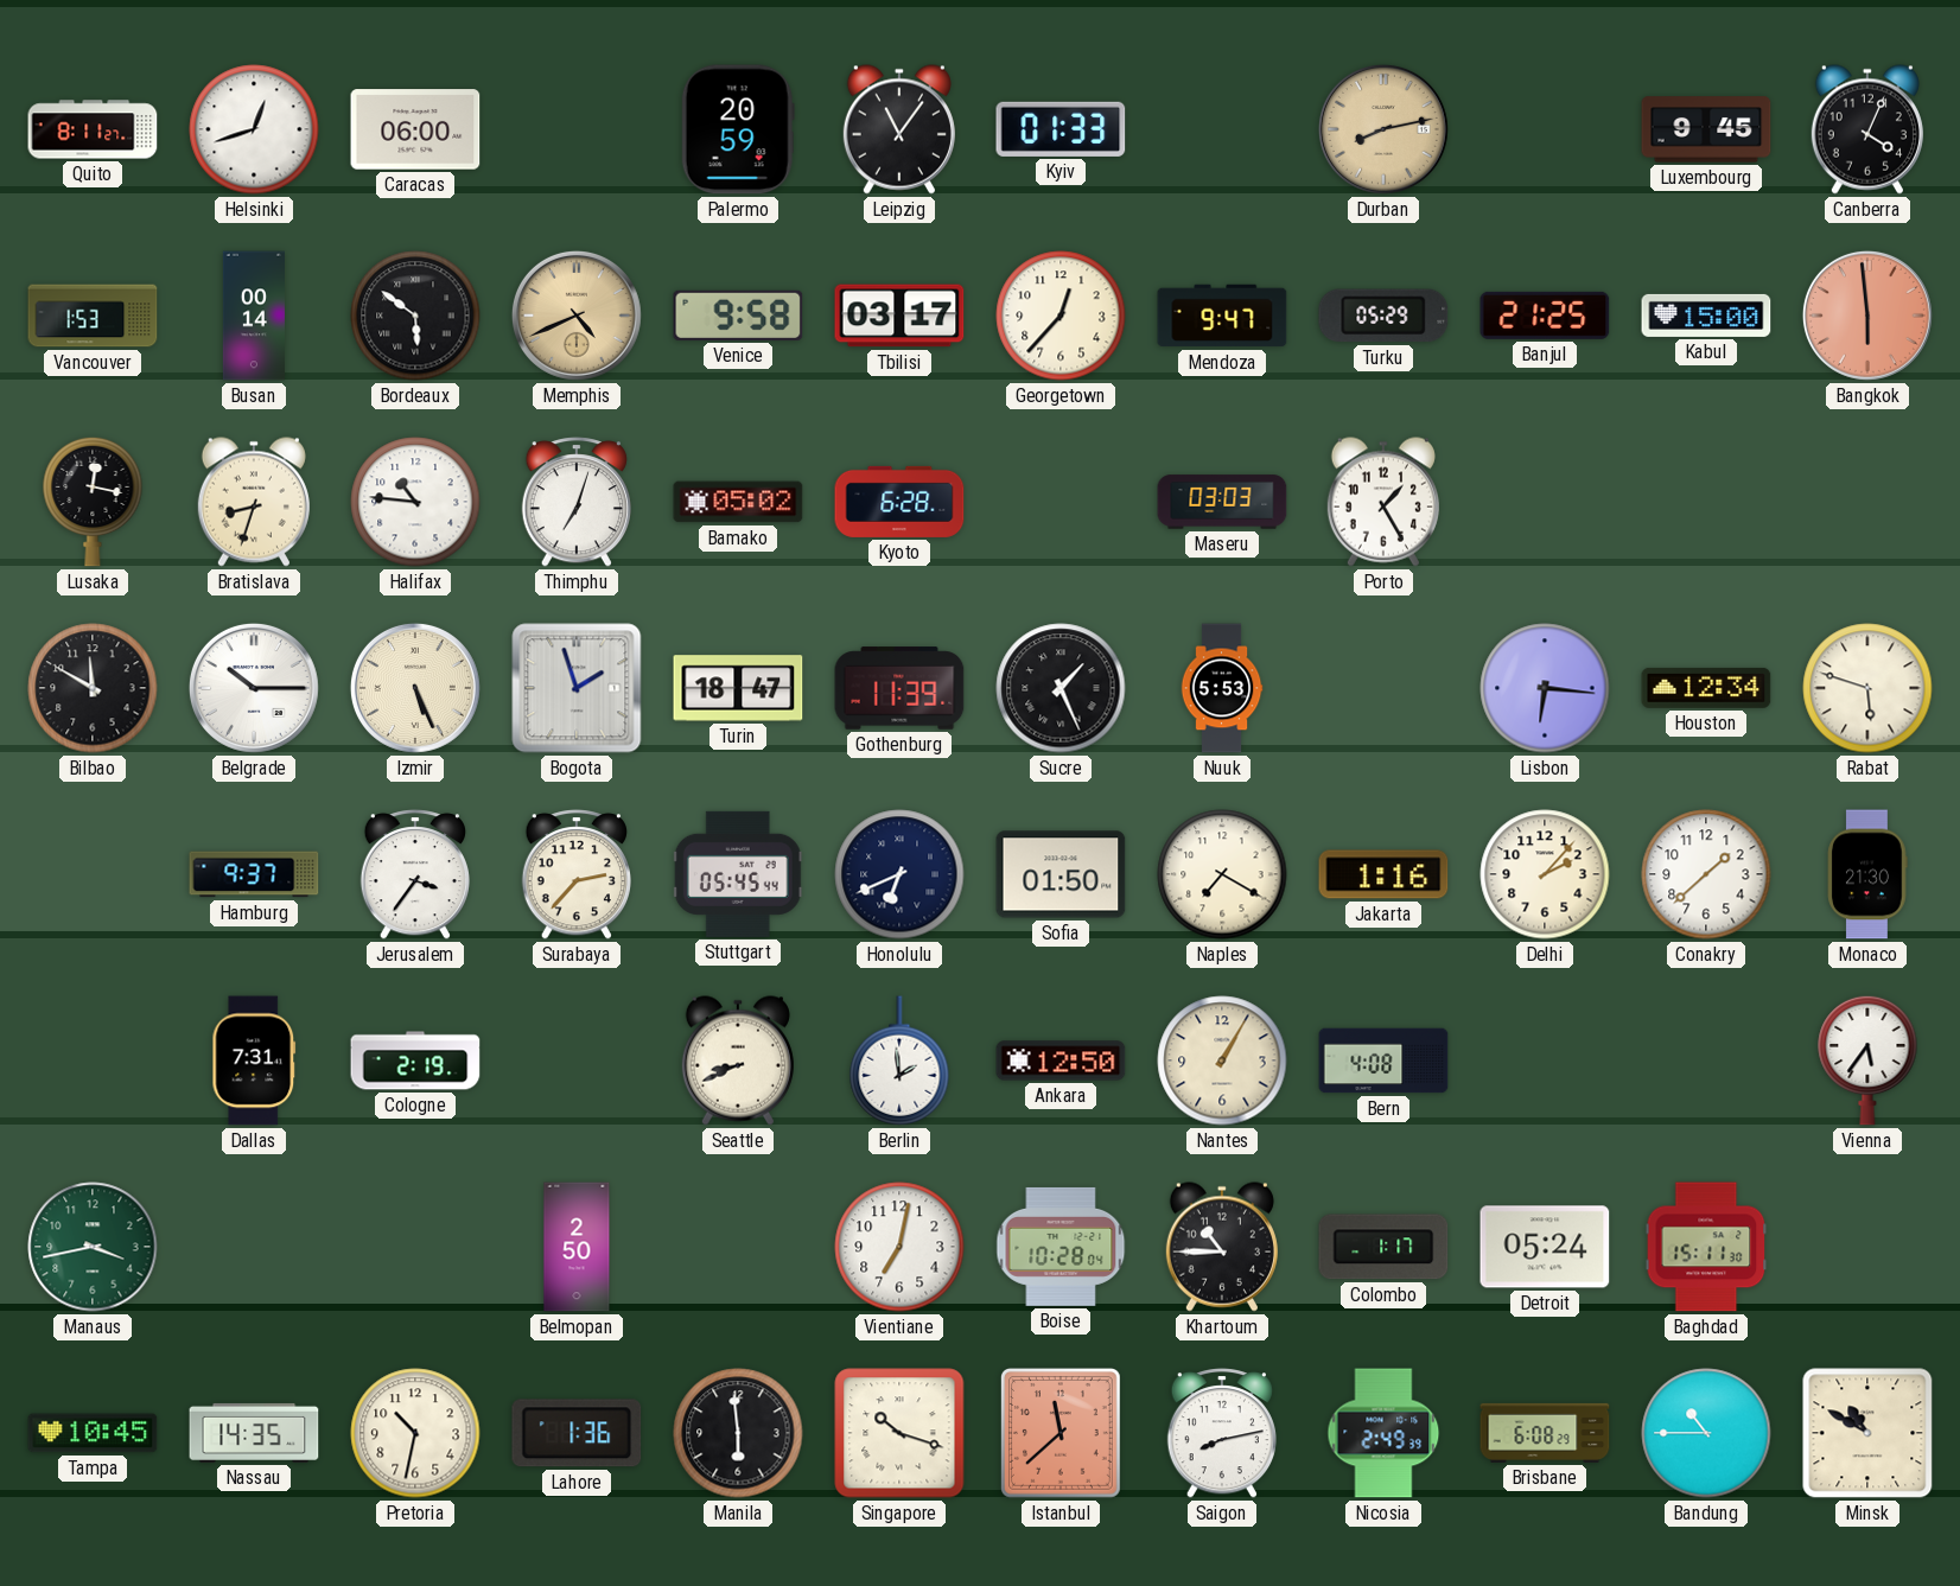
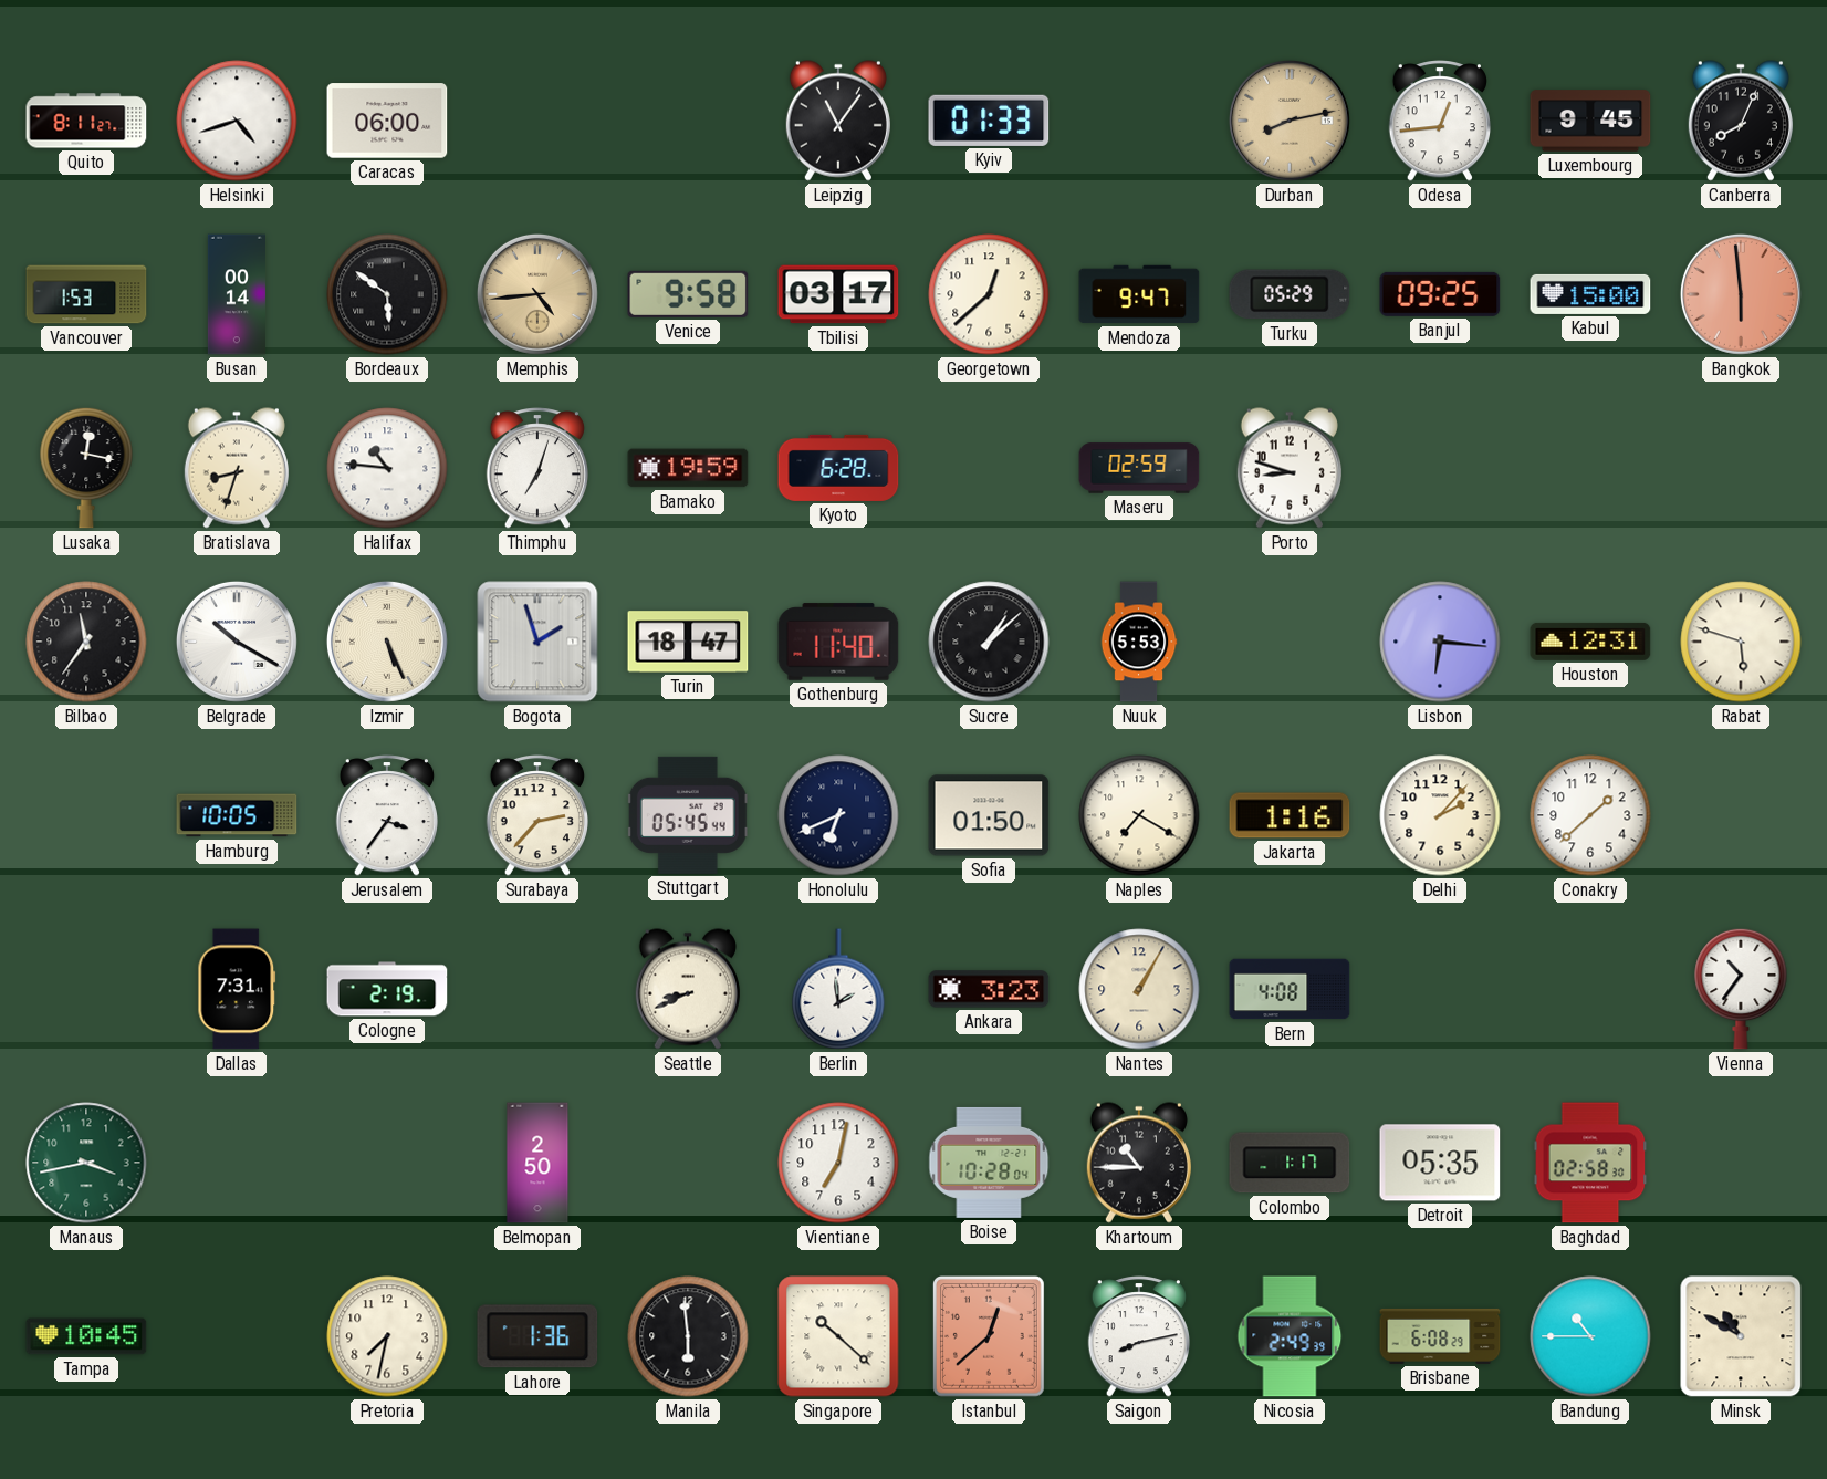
Helsinki: 12:42 -> 4:42
Palermo: 20:59 -> none
Odesa: none -> 12:44
Canberra: 4:04 -> 8:04
Memphis: 4:41 -> 4:44
Georgetown: 12:37 -> 12:38
Banjul: 21:25 -> 09:25
Bamako: 05:02 -> 19:59
Maseru: 03:03 -> 02:59
Porto: 1:25 -> 8:48
Bilbao: 11:50 -> 11:36
Belgrade: 10:15 -> 10:20
Gothenburg: 11:39 -> 11:40
Sucre: 1:26 -> 1:08
Houston: 12:34 -> 12:31
Hamburg: 9:37 -> 10:05
Monaco: 21:30 -> none
Ankara: 12:50 -> 3:23
Vienna: 5:36 -> 10:36
Detroit: 05:24 -> 05:35
Baghdad: 15:11 -> 02:58
Nassau: 14:35 -> none
Pretoria: 10:32 -> 7:32
Singapore: 10:18 -> 10:22
Istanbul: 11:38 -> 12:38
